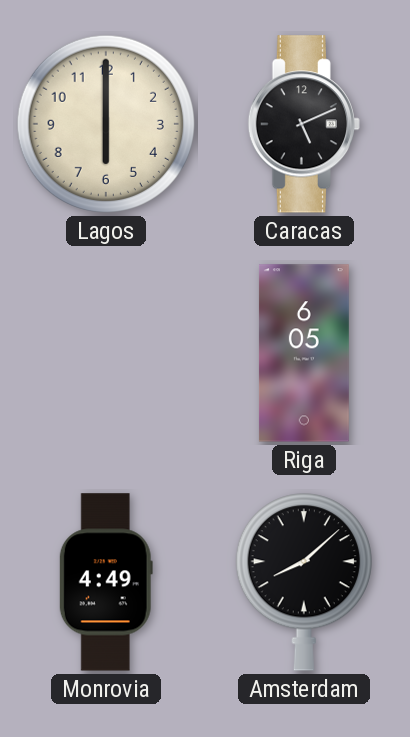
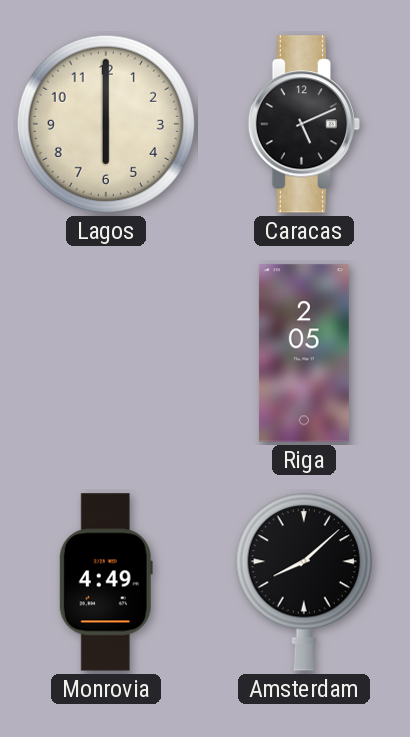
Riga: 6:05 -> 2:05
